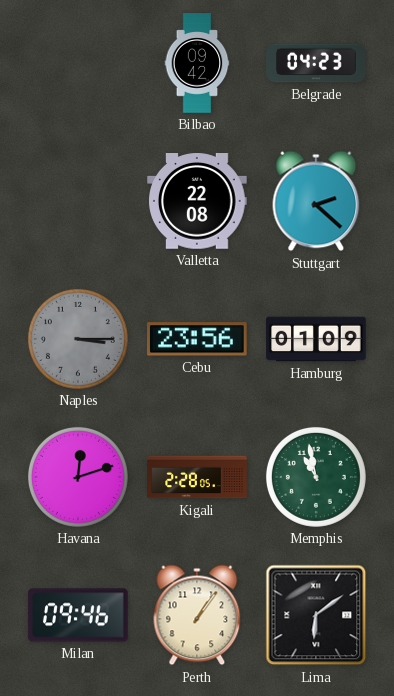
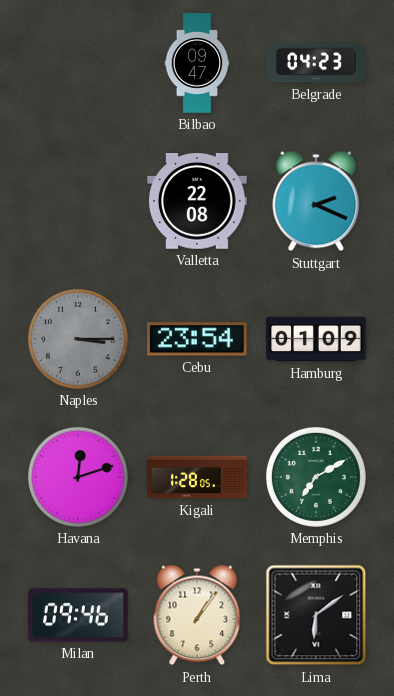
Bilbao: 09:42 -> 09:47
Stuttgart: 2:22 -> 2:19
Cebu: 23:56 -> 23:54
Kigali: 2:28 -> 1:28
Memphis: 10:58 -> 7:10
